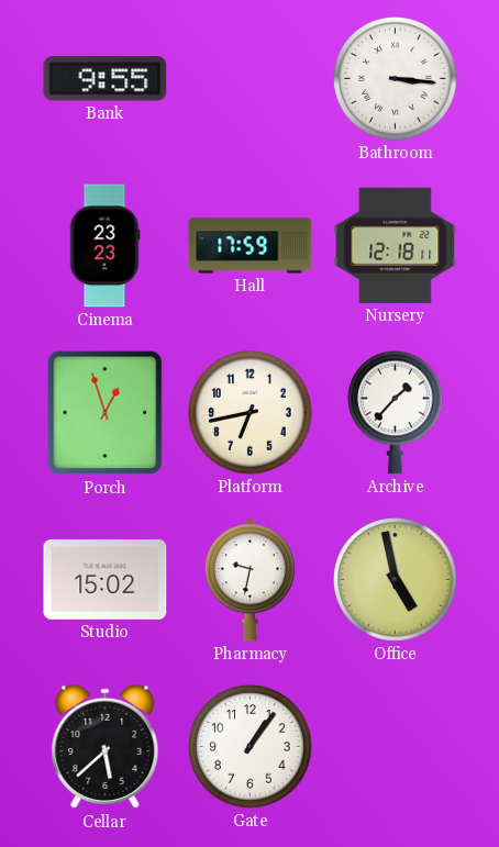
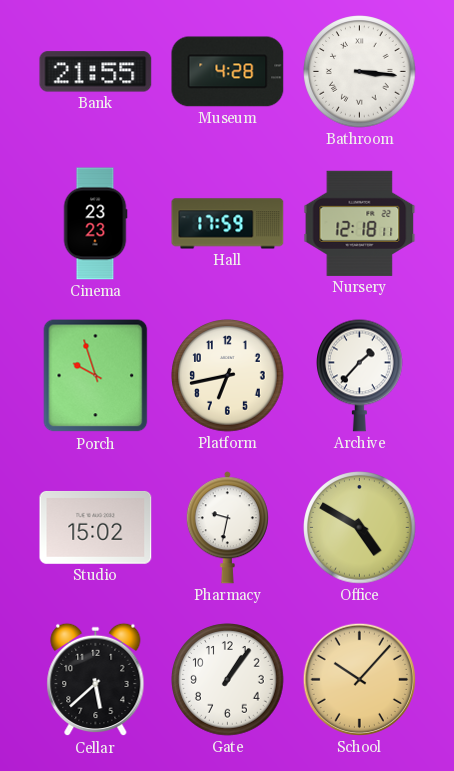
Bank: 9:55 -> 21:55
Museum: none -> 4:28
Porch: 12:57 -> 9:57
Office: 4:58 -> 4:50
School: none -> 10:07
